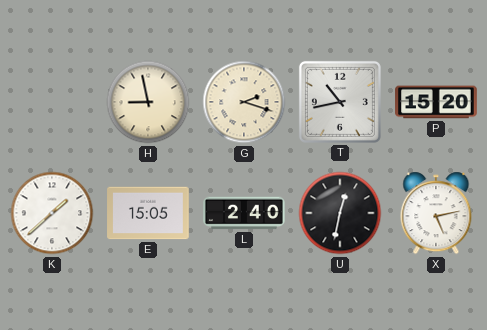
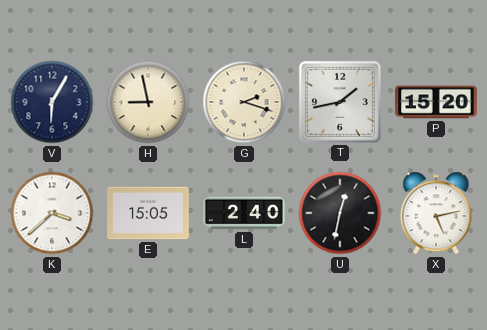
V: none -> 6:05
T: 10:43 -> 1:43
K: 1:38 -> 3:38
